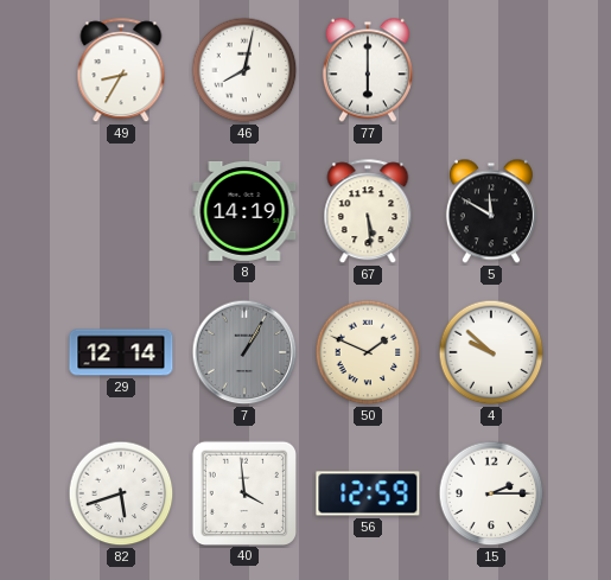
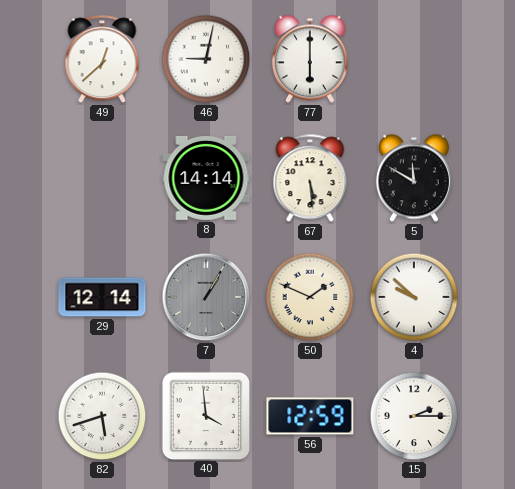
49: 8:35 -> 12:38
46: 8:02 -> 9:02
8: 14:19 -> 14:14
